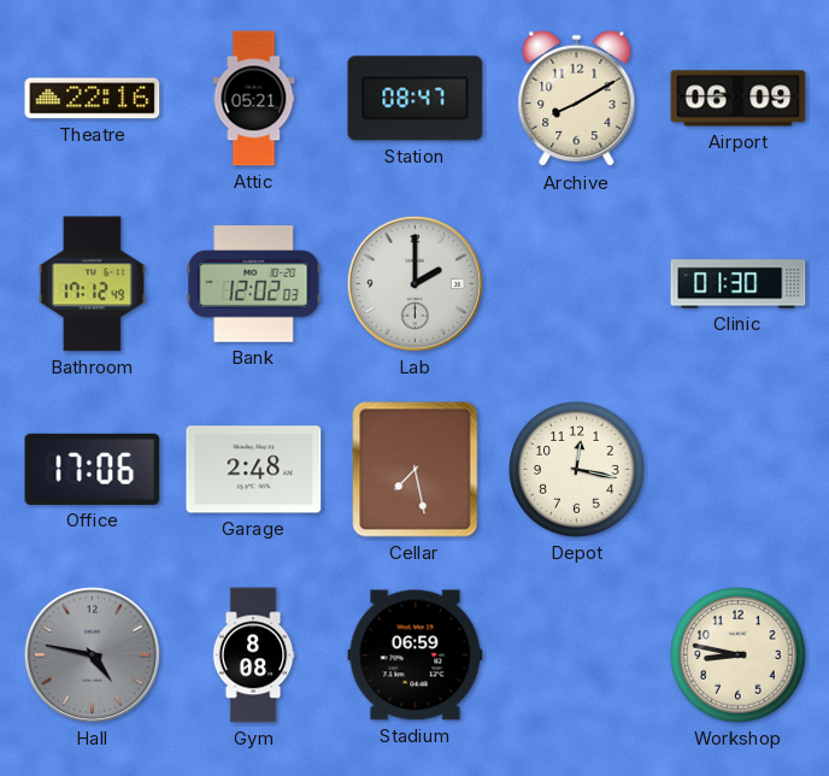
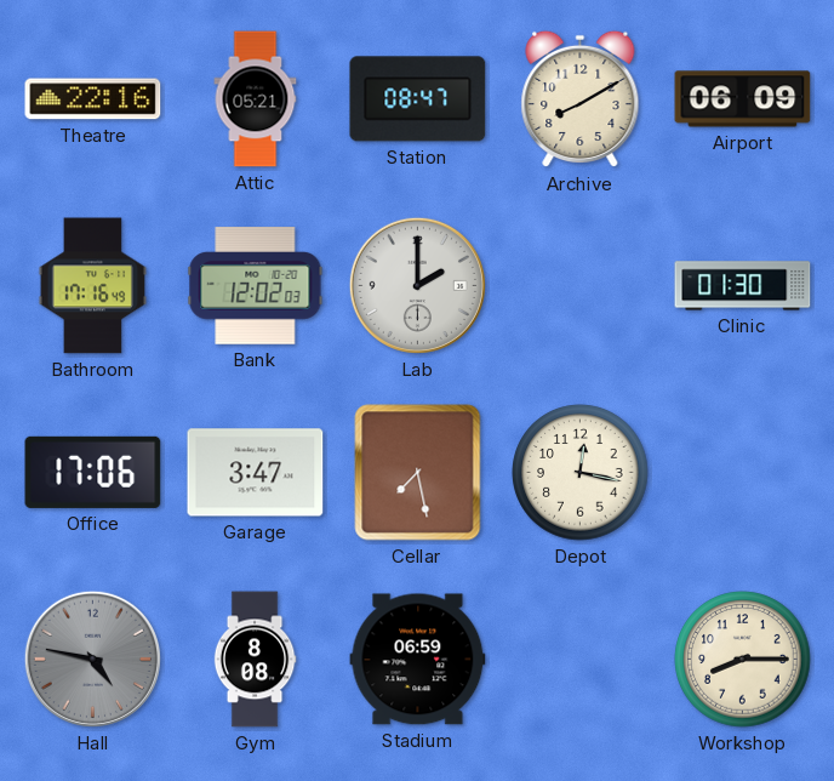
Bathroom: 17:12 -> 17:16
Garage: 2:48 -> 3:47
Workshop: 8:47 -> 8:15
